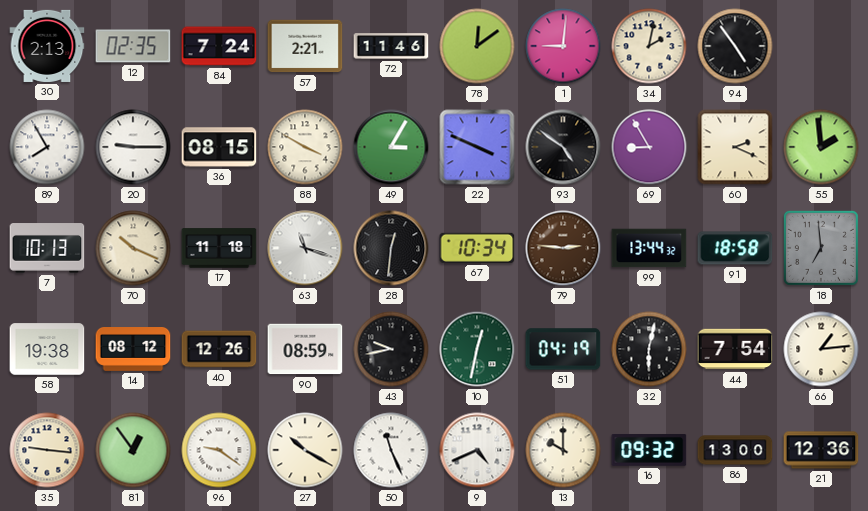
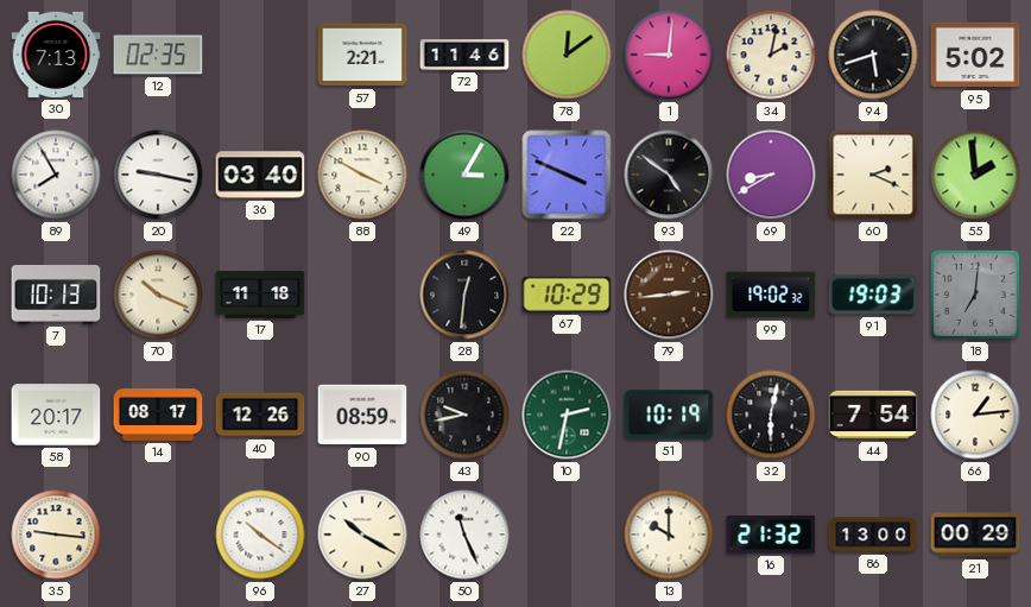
30: 2:13 -> 7:13
84: 7:24 -> none
94: 4:54 -> 5:42
95: none -> 5:02
20: 9:15 -> 9:17
36: 08:15 -> 03:40
69: 8:55 -> 8:40
63: 11:18 -> none
67: 10:34 -> 10:29
79: 2:46 -> 2:44
99: 13:44 -> 19:02
91: 18:58 -> 19:03
18: 6:59 -> 7:01
58: 19:38 -> 20:17
14: 08:12 -> 08:17
10: 12:32 -> 2:32
51: 04:19 -> 10:19
81: 12:54 -> none
96: 9:21 -> 10:21
9: 4:41 -> none
16: 09:32 -> 21:32
21: 12:36 -> 00:29
